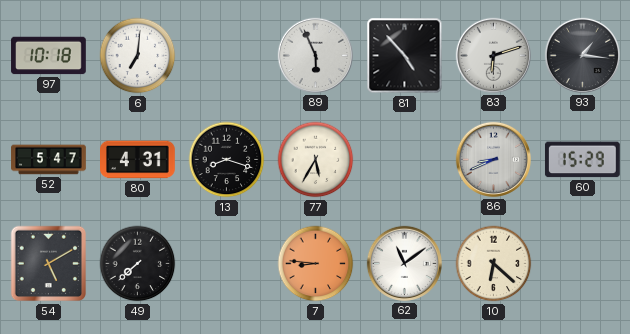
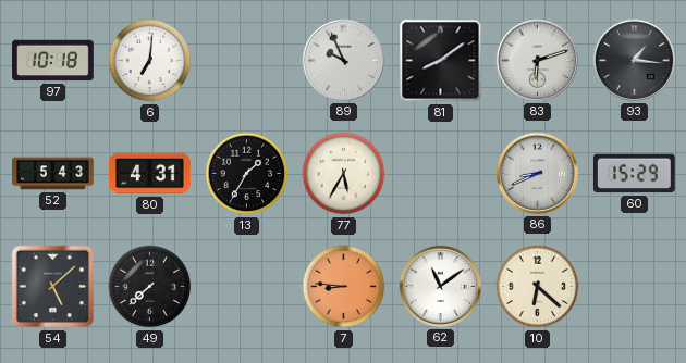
89: 5:56 -> 9:56
81: 4:53 -> 8:09
52: 5:47 -> 5:43
13: 8:18 -> 1:35
54: 5:10 -> 5:08
